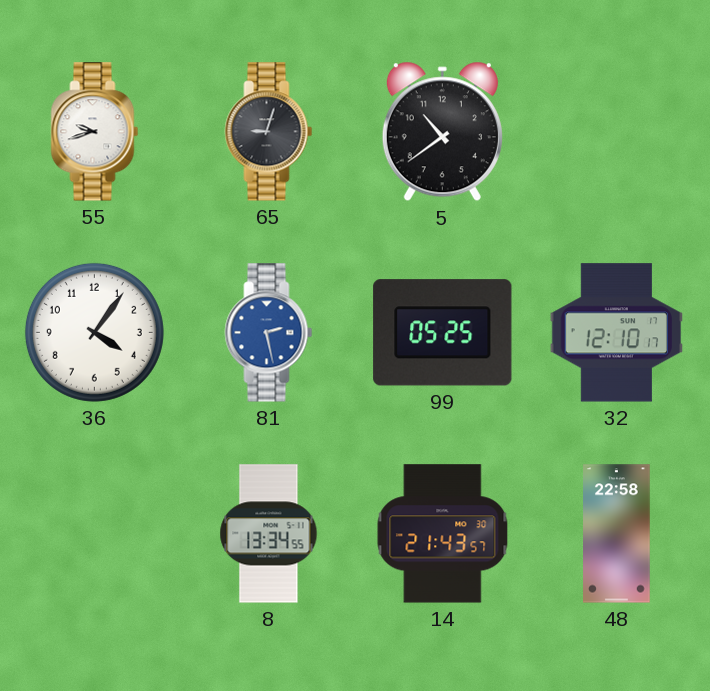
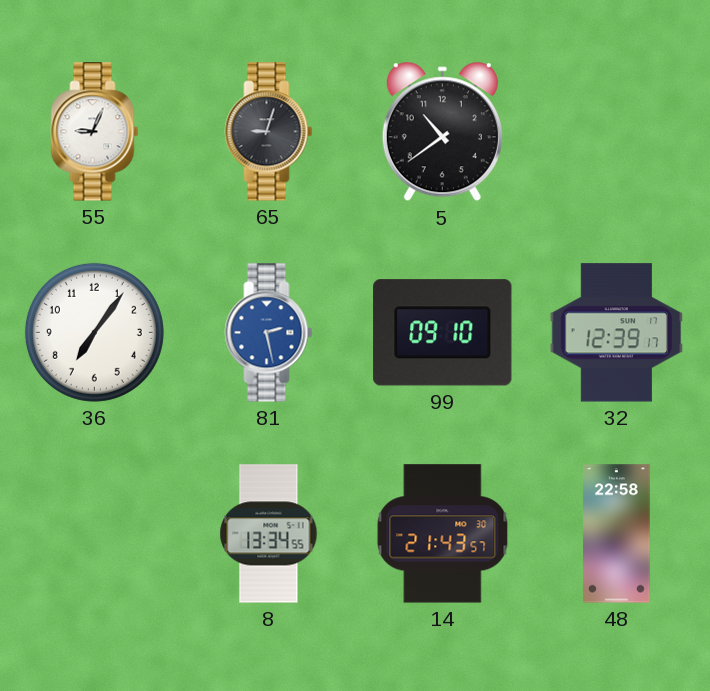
55: 9:42 -> 9:04
36: 4:06 -> 7:06
99: 05:25 -> 09:10
32: 12:10 -> 12:39
